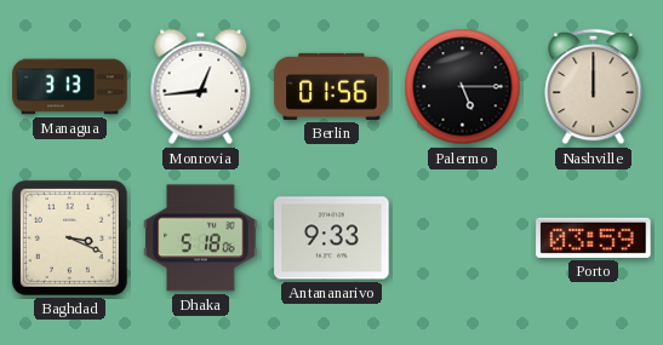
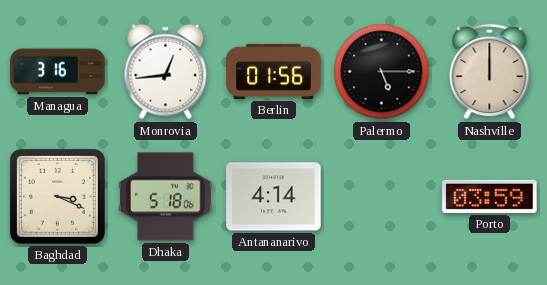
Managua: 3:13 -> 3:16
Antananarivo: 9:33 -> 4:14
